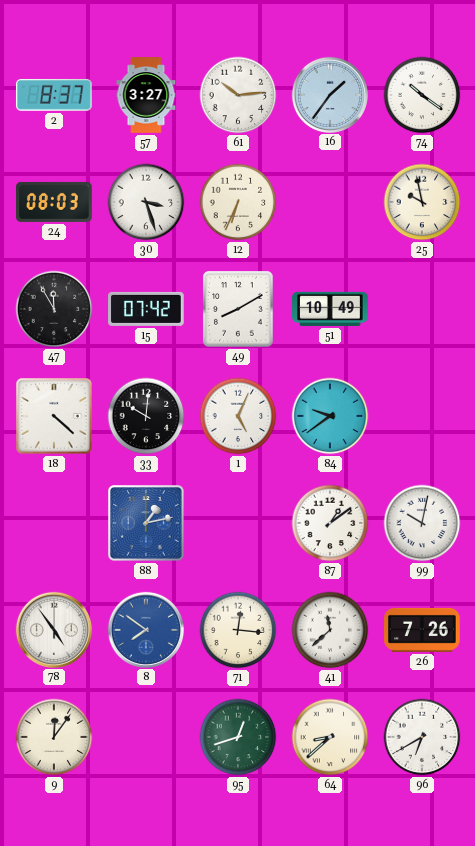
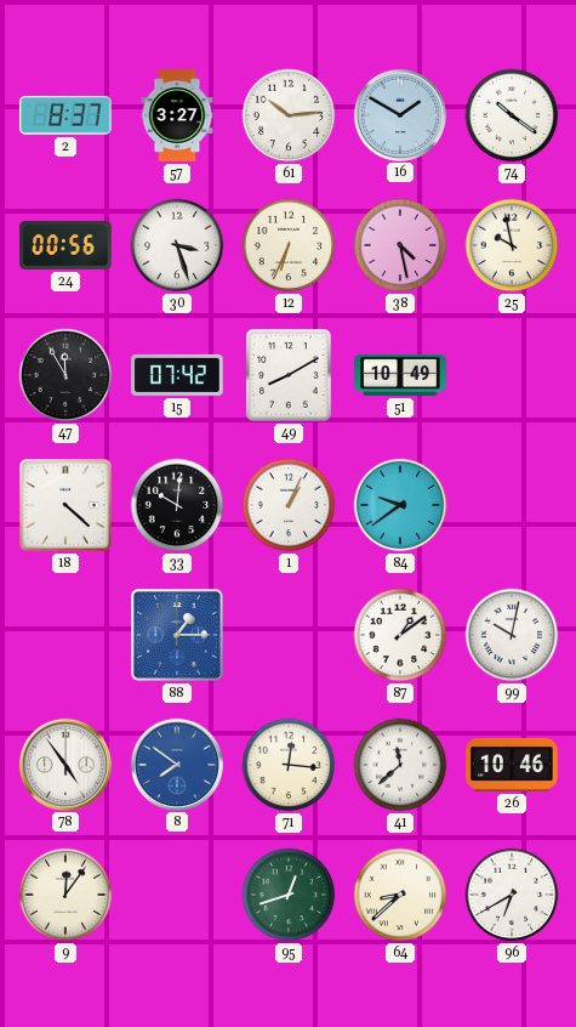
16: 1:36 -> 1:50
24: 08:03 -> 00:56
38: none -> 4:28
1: 5:04 -> 1:04
88: 1:13 -> 1:15
26: 7:26 -> 10:46
